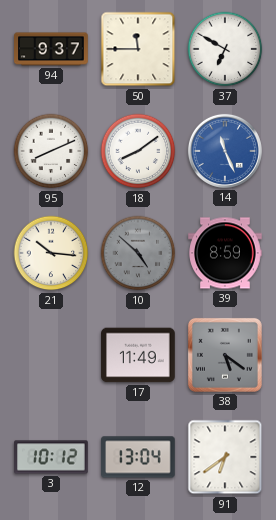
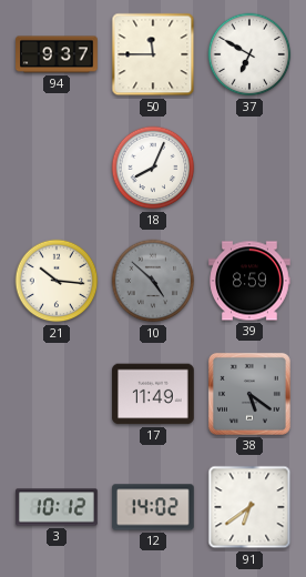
95: 8:11 -> none
18: 8:09 -> 8:04
14: 11:26 -> none
12: 13:04 -> 14:02
